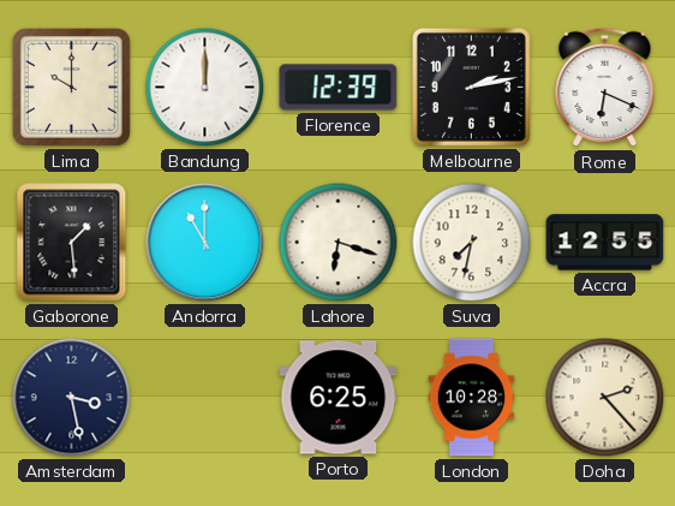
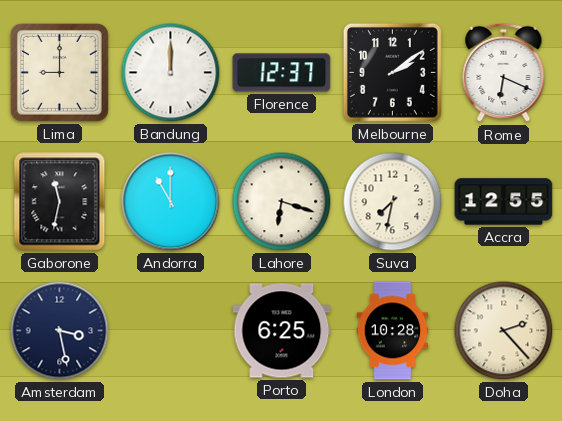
Lima: 10:00 -> 9:00
Florence: 12:39 -> 12:37
Melbourne: 2:13 -> 2:09
Gaborone: 1:29 -> 11:32
